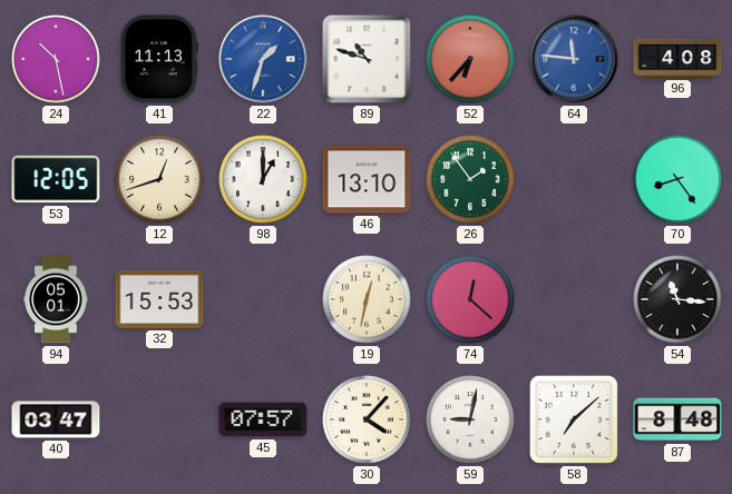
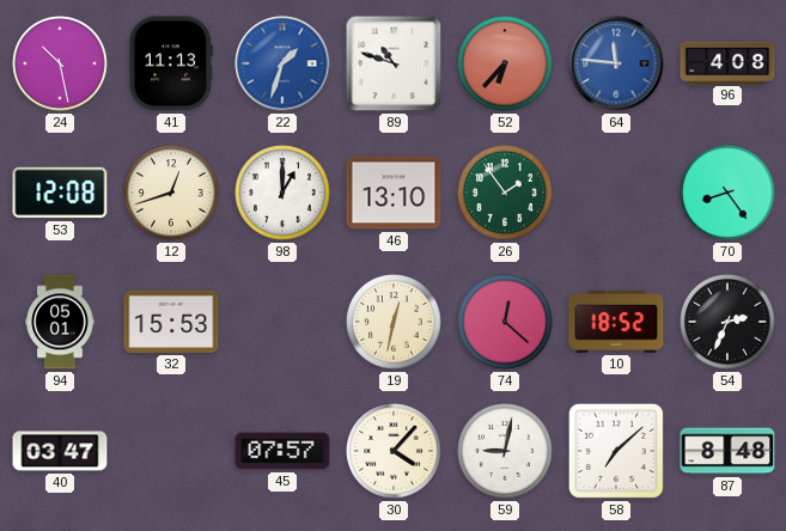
53: 12:05 -> 12:08
10: none -> 18:52
54: 11:16 -> 2:34
